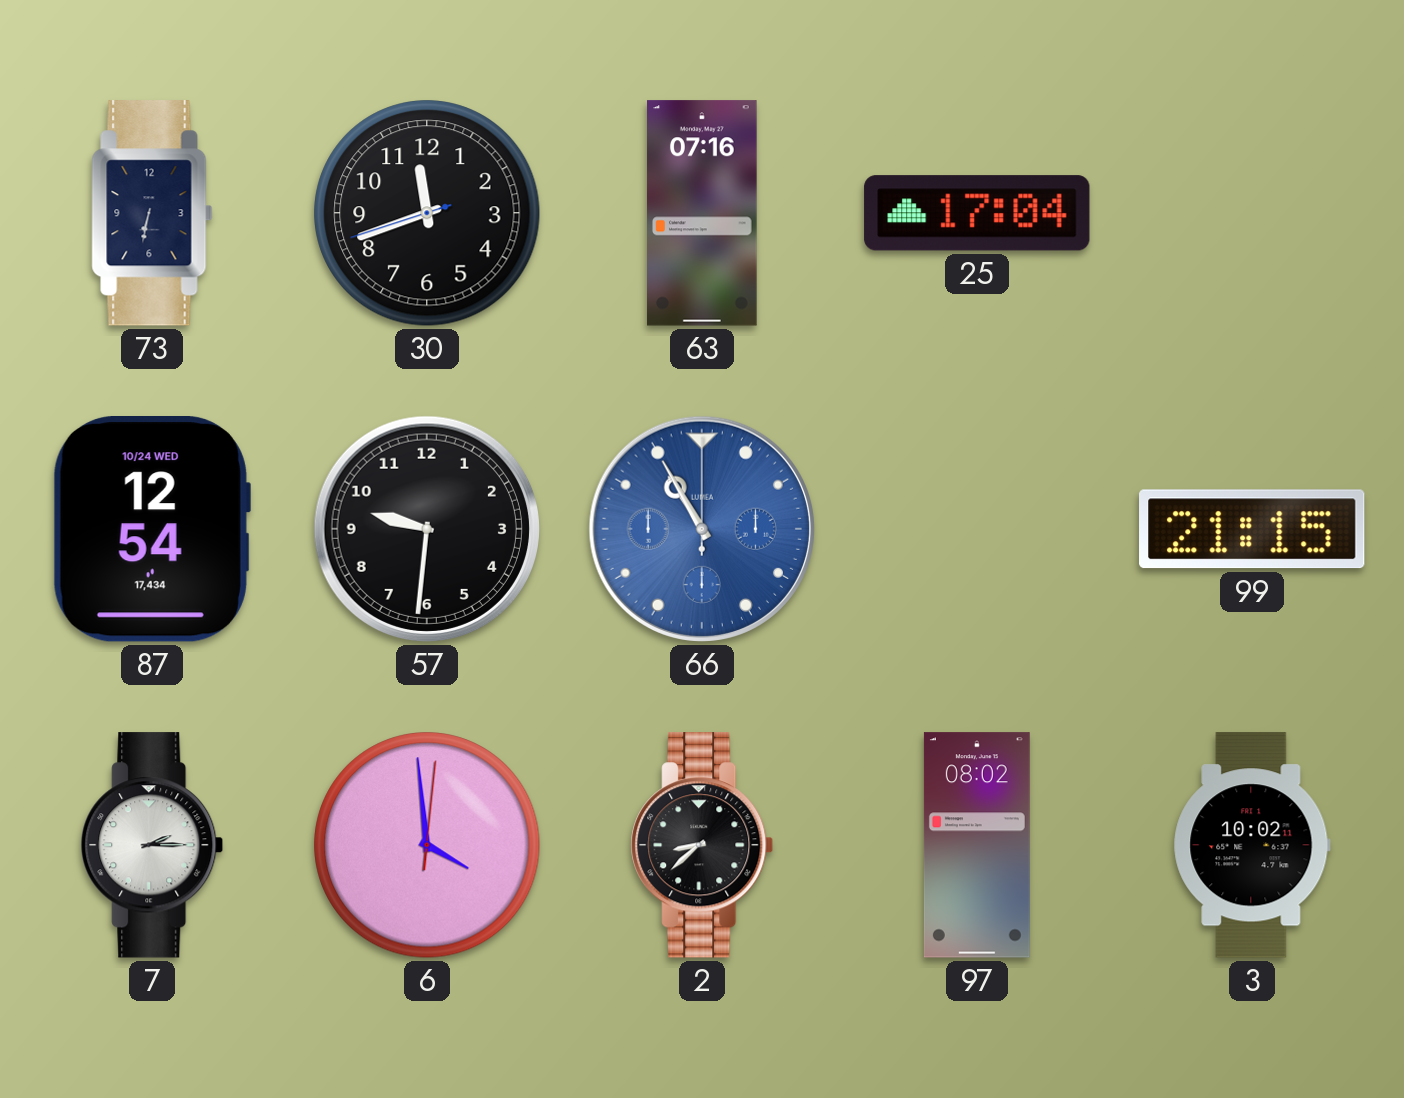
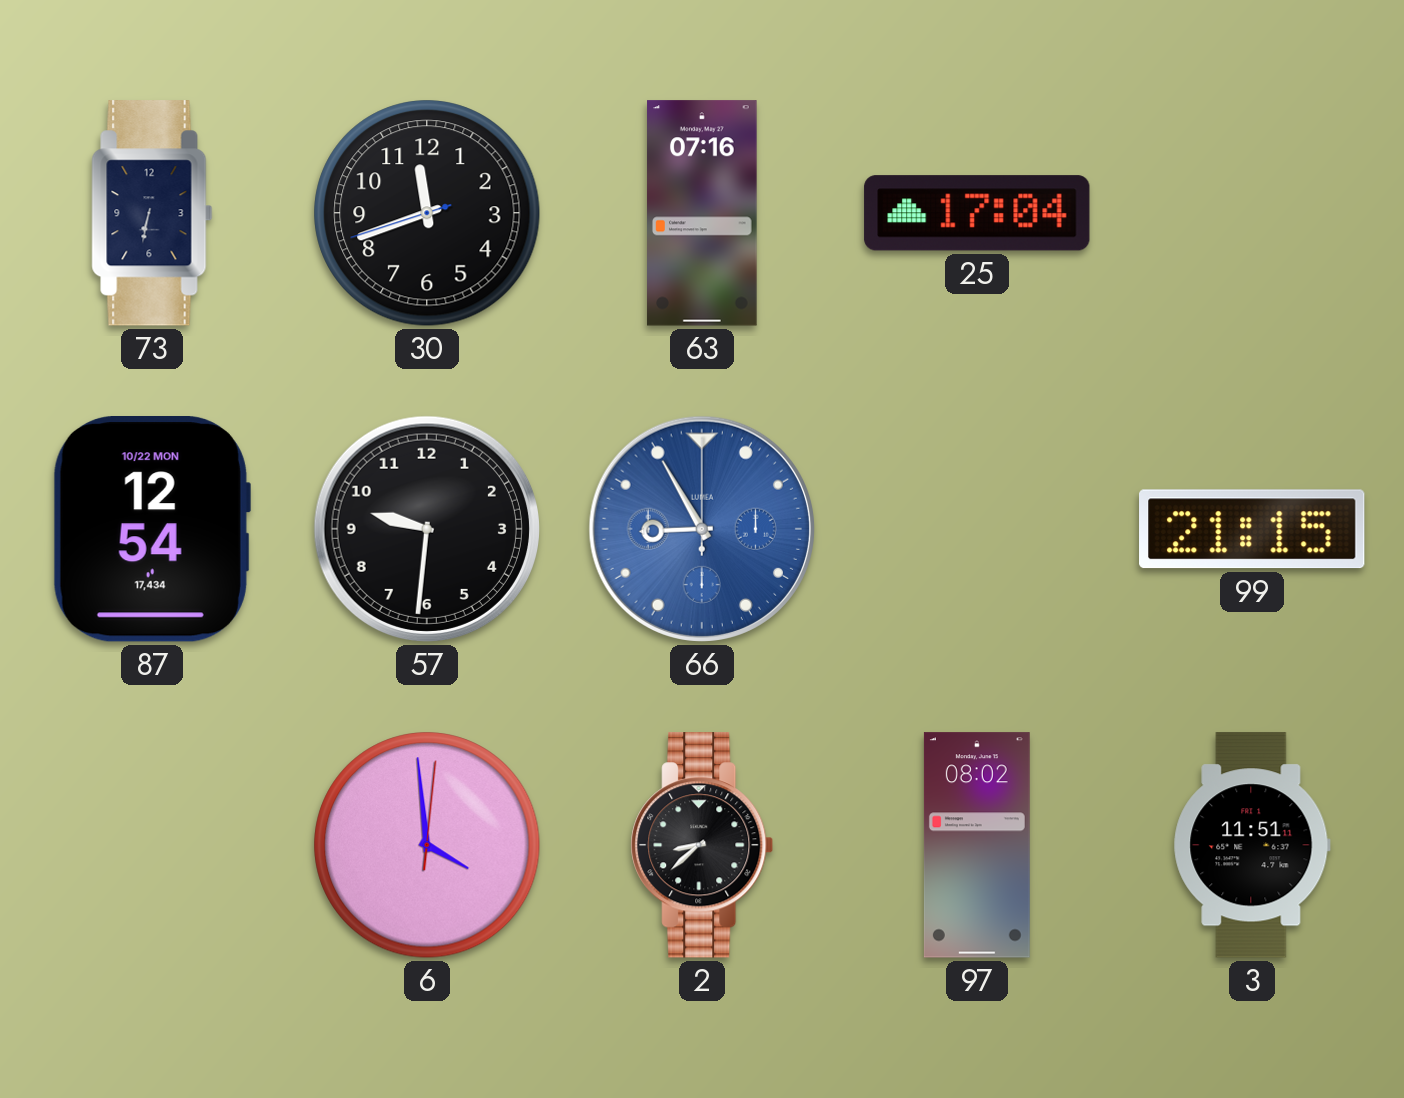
87 date: 10/24 WED -> 10/22 MON
66: 10:55 -> 8:55
7: 2:15 -> none
3: 10:02 -> 11:51
